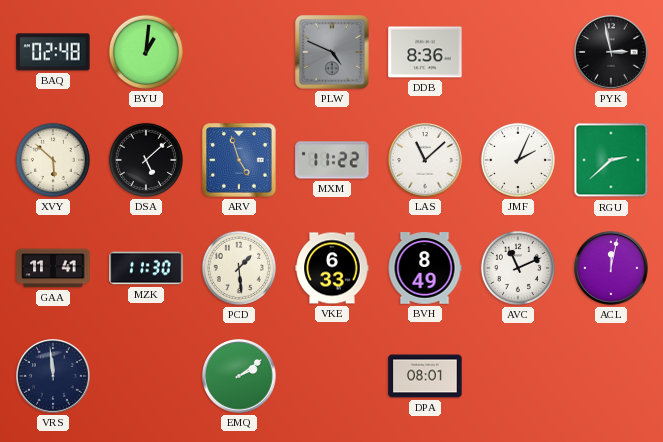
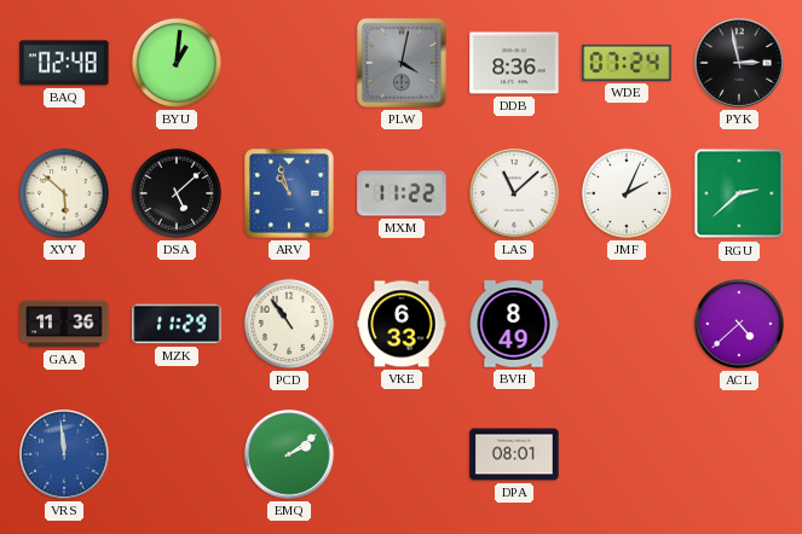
PLW: 4:49 -> 4:02
WDE: none -> 07:24
ARV: 4:57 -> 10:57
GAA: 11:41 -> 11:36
MZK: 11:30 -> 11:29
PCD: 1:29 -> 10:54
AVC: 11:11 -> none
ACL: 12:02 -> 4:38
VRS dial: navy -> blue
